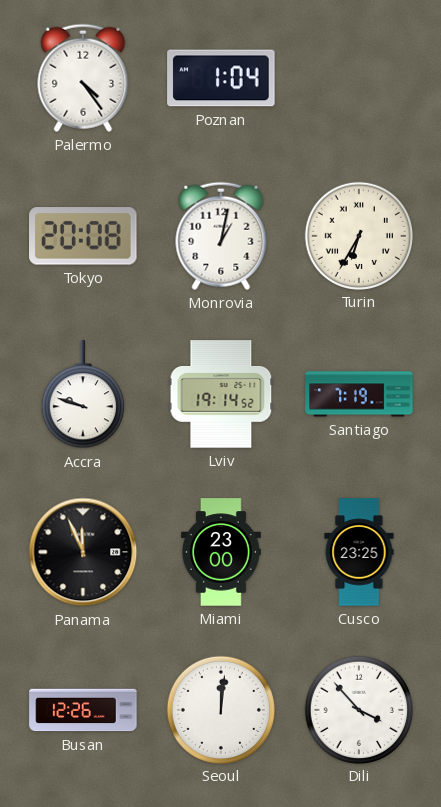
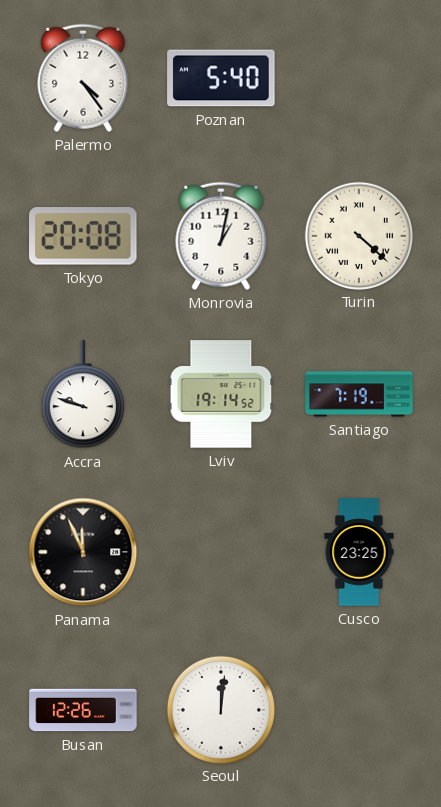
Poznan: 1:04 -> 5:40
Turin: 6:35 -> 4:22
Miami: 23:00 -> none
Dili: 3:53 -> none
